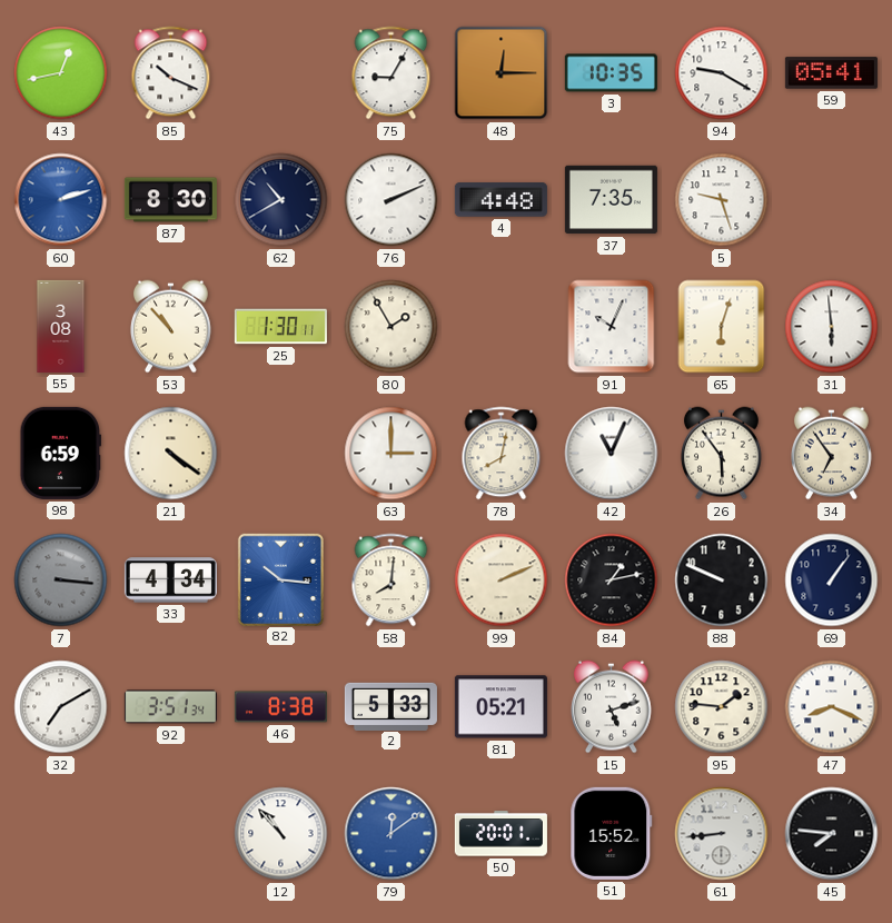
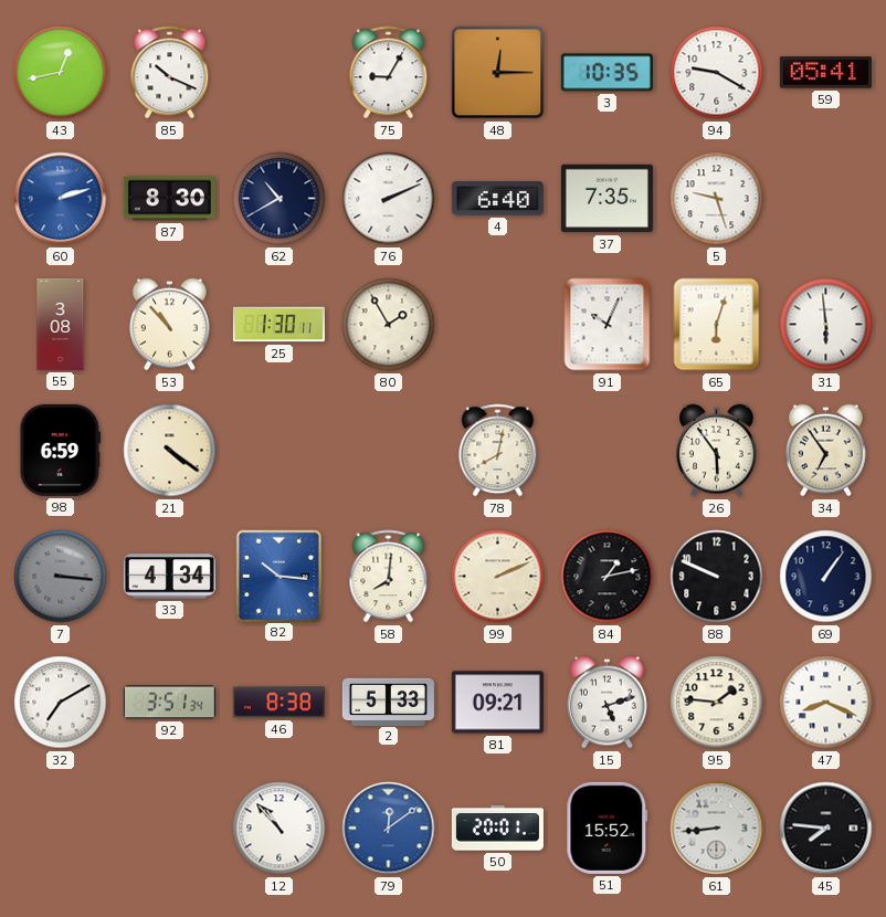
4: 4:48 -> 6:40
63: 3:00 -> none
42: 11:04 -> none
81: 05:21 -> 09:21
